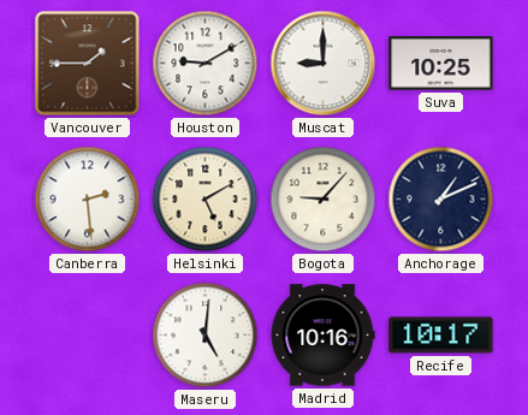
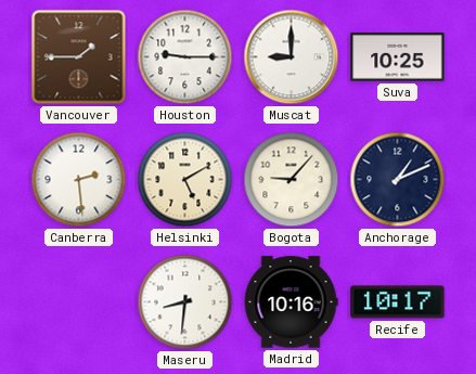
Houston: 9:10 -> 9:15
Maseru: 5:01 -> 8:31
